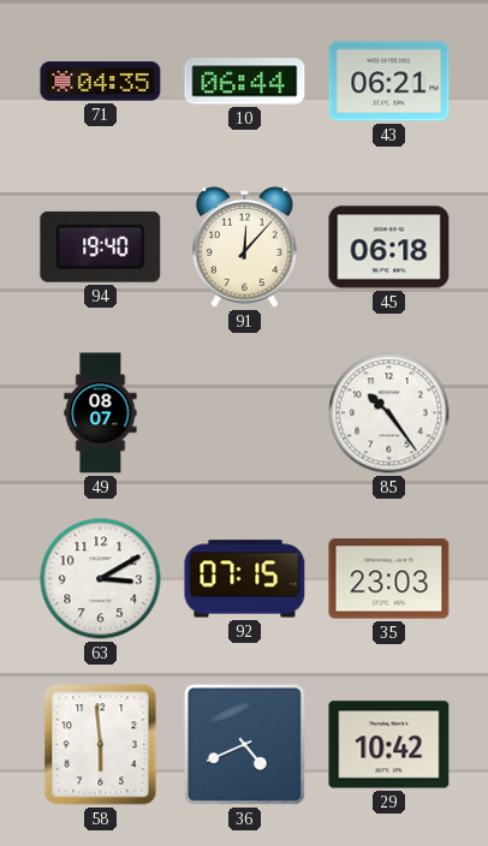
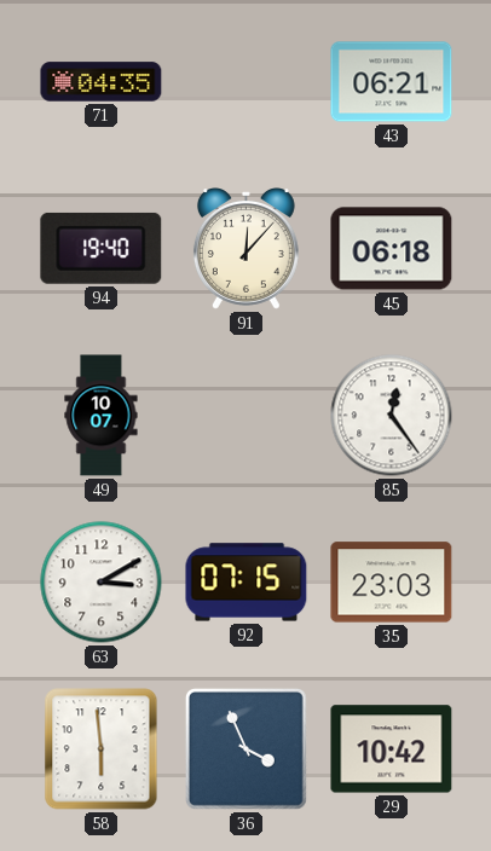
10: 06:44 -> none
49: 08:07 -> 10:07
85: 10:24 -> 12:24
36: 4:41 -> 3:56
